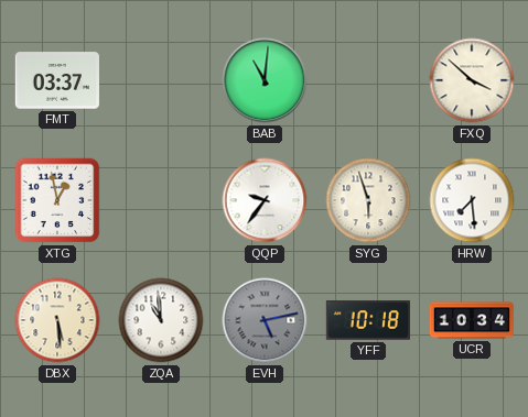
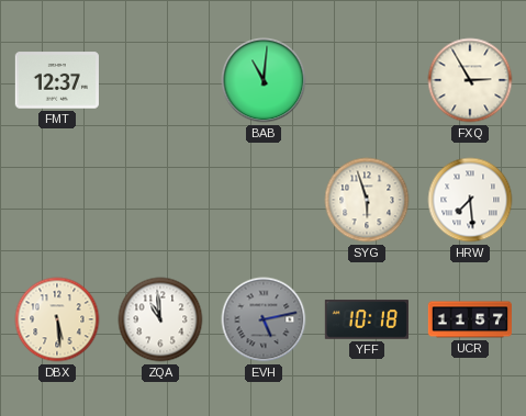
FMT: 03:37 -> 12:37
FXQ: 3:52 -> 2:55
XTG: 12:58 -> none
QQP: 9:36 -> none
UCR: 10:34 -> 11:57
